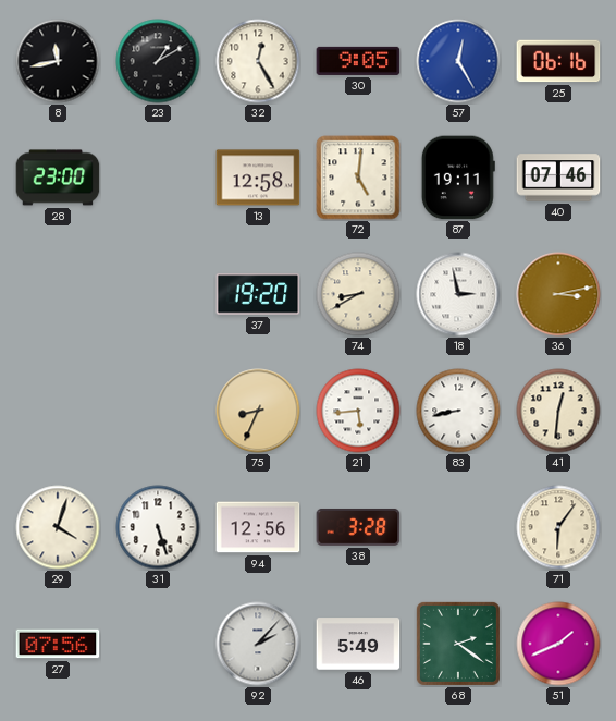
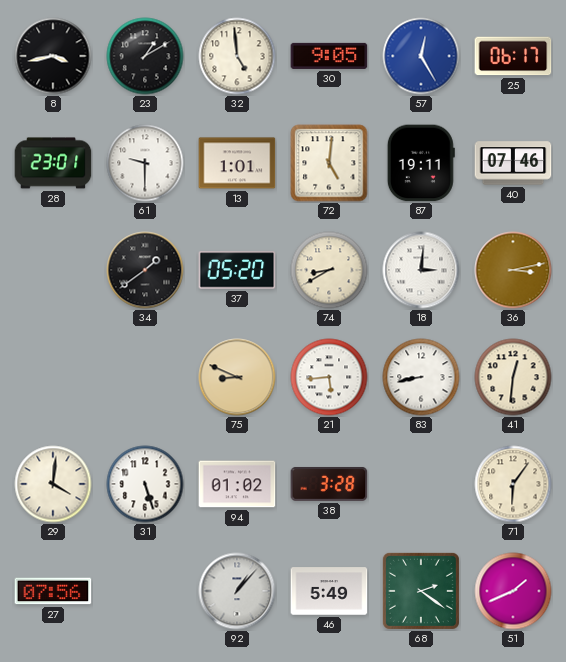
8: 11:43 -> 3:43
32: 12:25 -> 4:59
25: 06:16 -> 06:17
28: 23:00 -> 23:01
61: none -> 9:30
13: 12:58 -> 1:01
34: none -> 1:39
37: 19:20 -> 05:20
18: 2:58 -> 3:01
75: 8:34 -> 8:49
29: 4:03 -> 4:01
94: 12:56 -> 01:02
92: 2:07 -> 1:07
